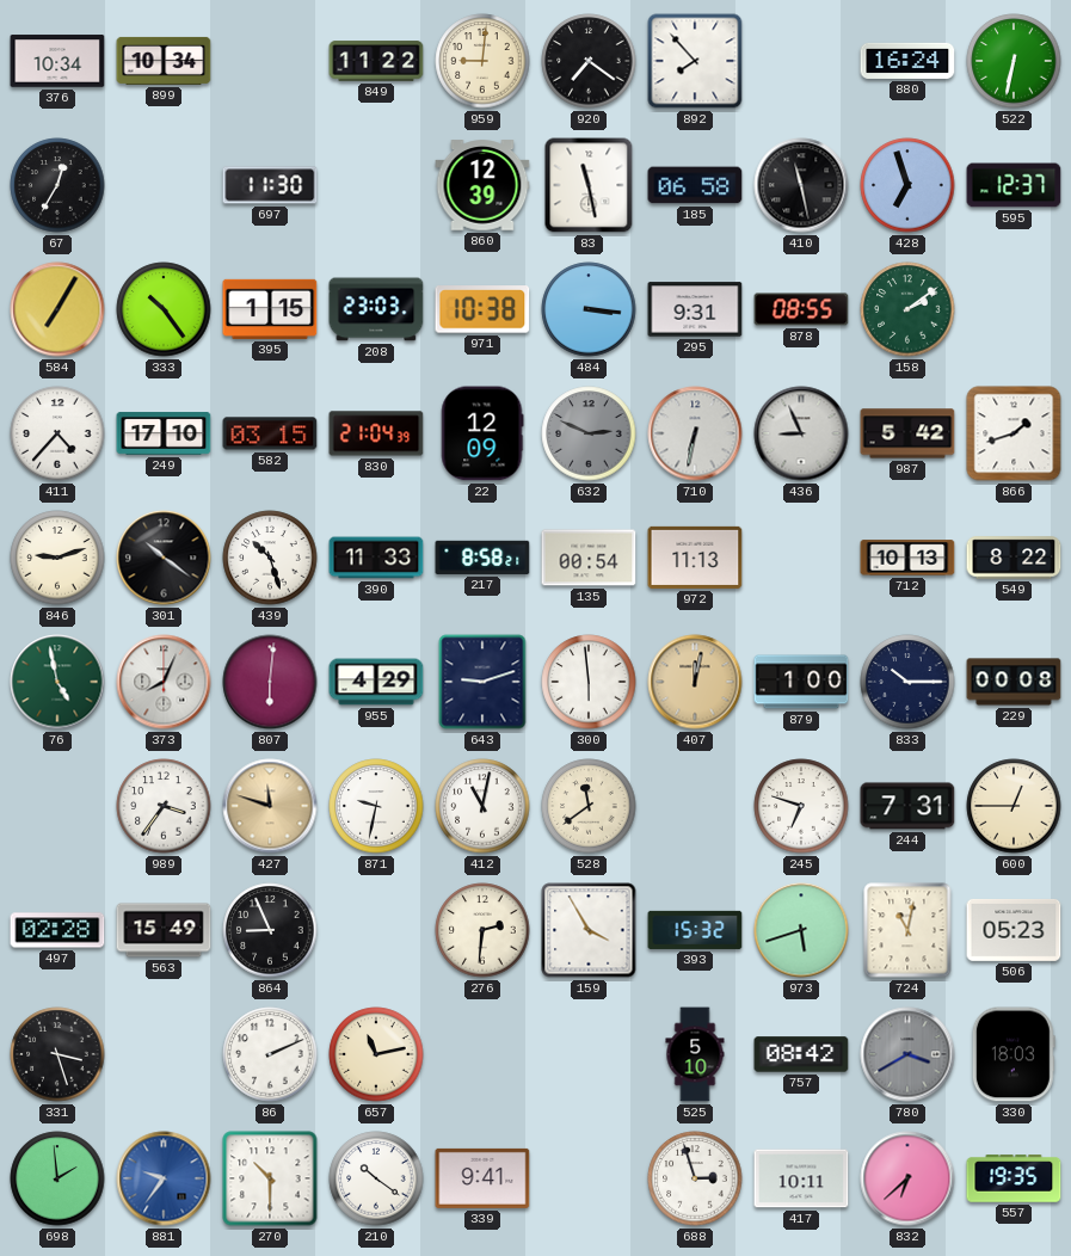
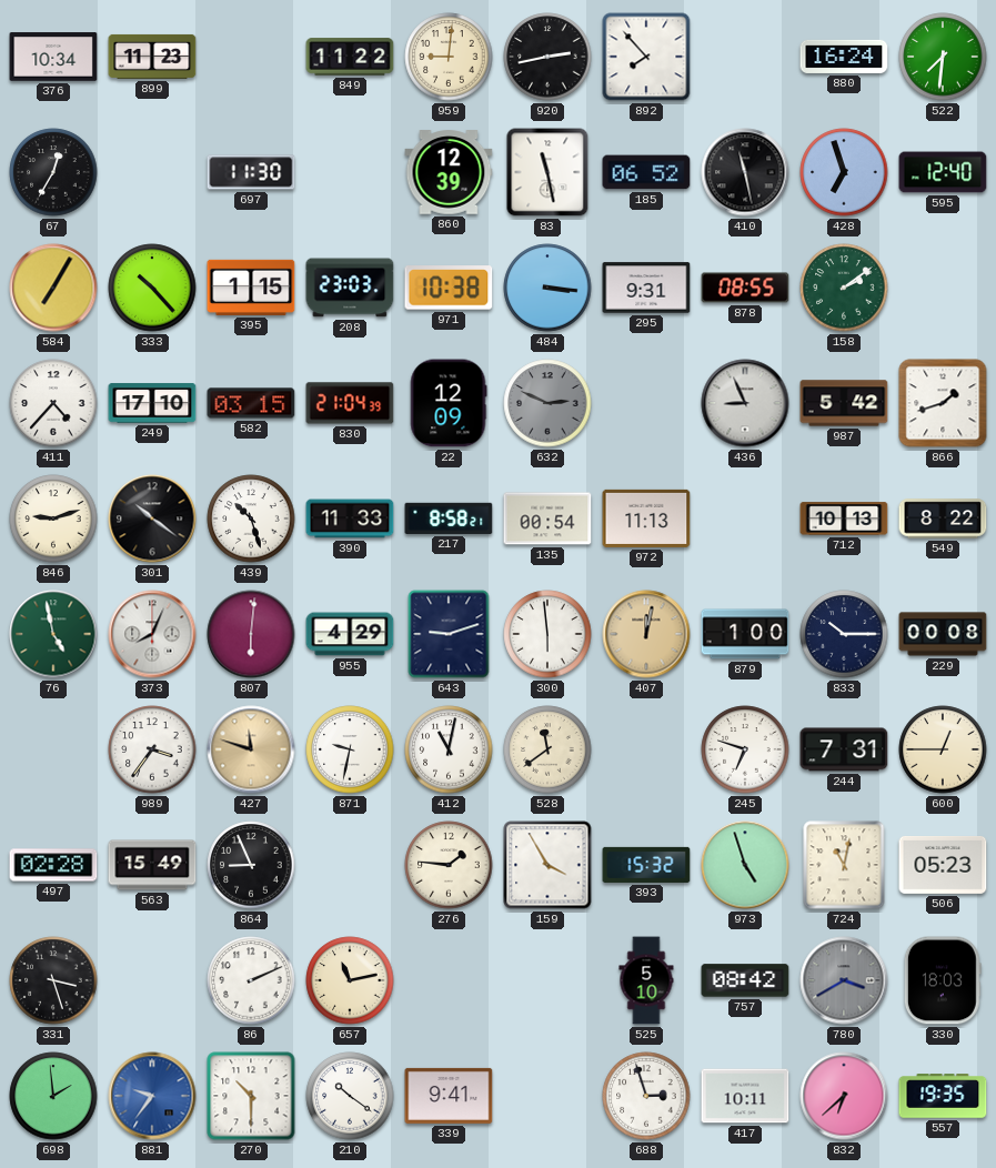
899: 10:34 -> 11:23
920: 7:21 -> 2:43
522: 6:32 -> 7:31
185: 06:58 -> 06:52
595: 12:37 -> 12:40
333: 10:24 -> 10:23
710: 6:32 -> none
276: 2:31 -> 1:46
973: 5:42 -> 4:57
